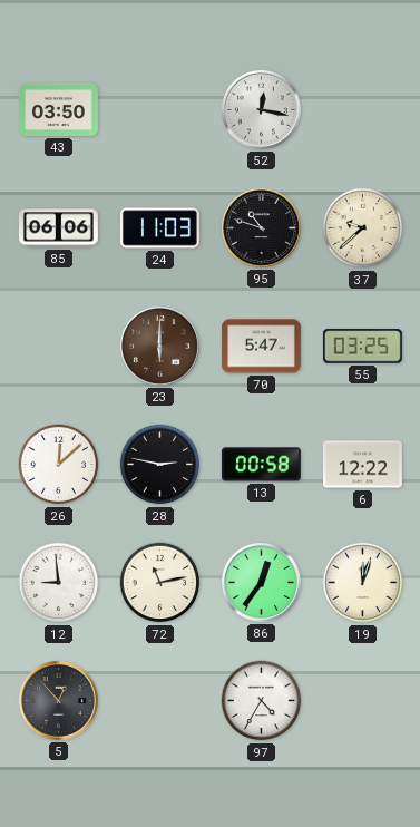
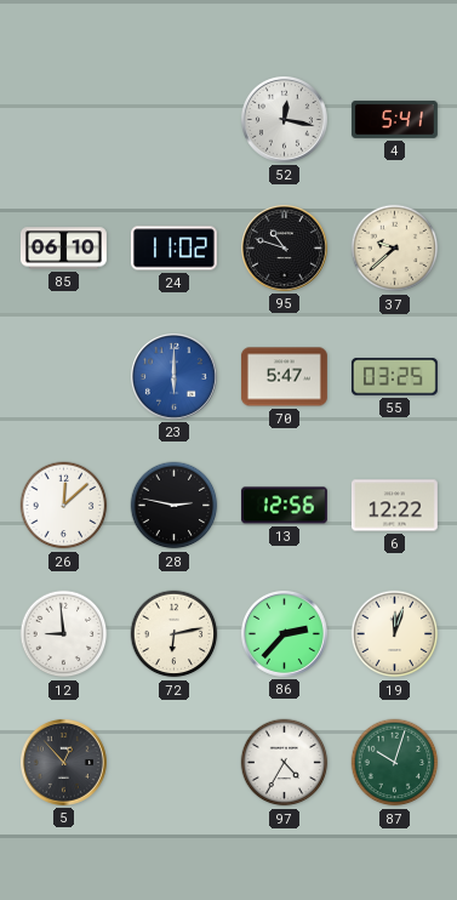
43: 03:50 -> none
4: none -> 5:41
85: 06:06 -> 06:10
24: 11:03 -> 11:02
23 dial: brown -> blue
13: 00:58 -> 12:56
72: 11:13 -> 6:13
86: 12:36 -> 2:37
87: none -> 10:03
